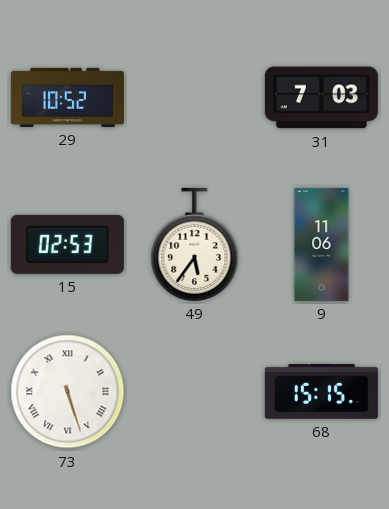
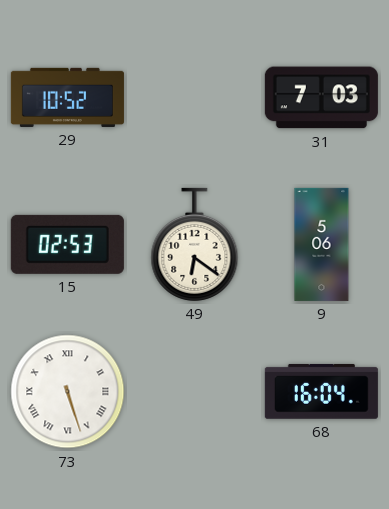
49: 5:36 -> 6:21
9: 11:06 -> 5:06
68: 15:15 -> 16:04
